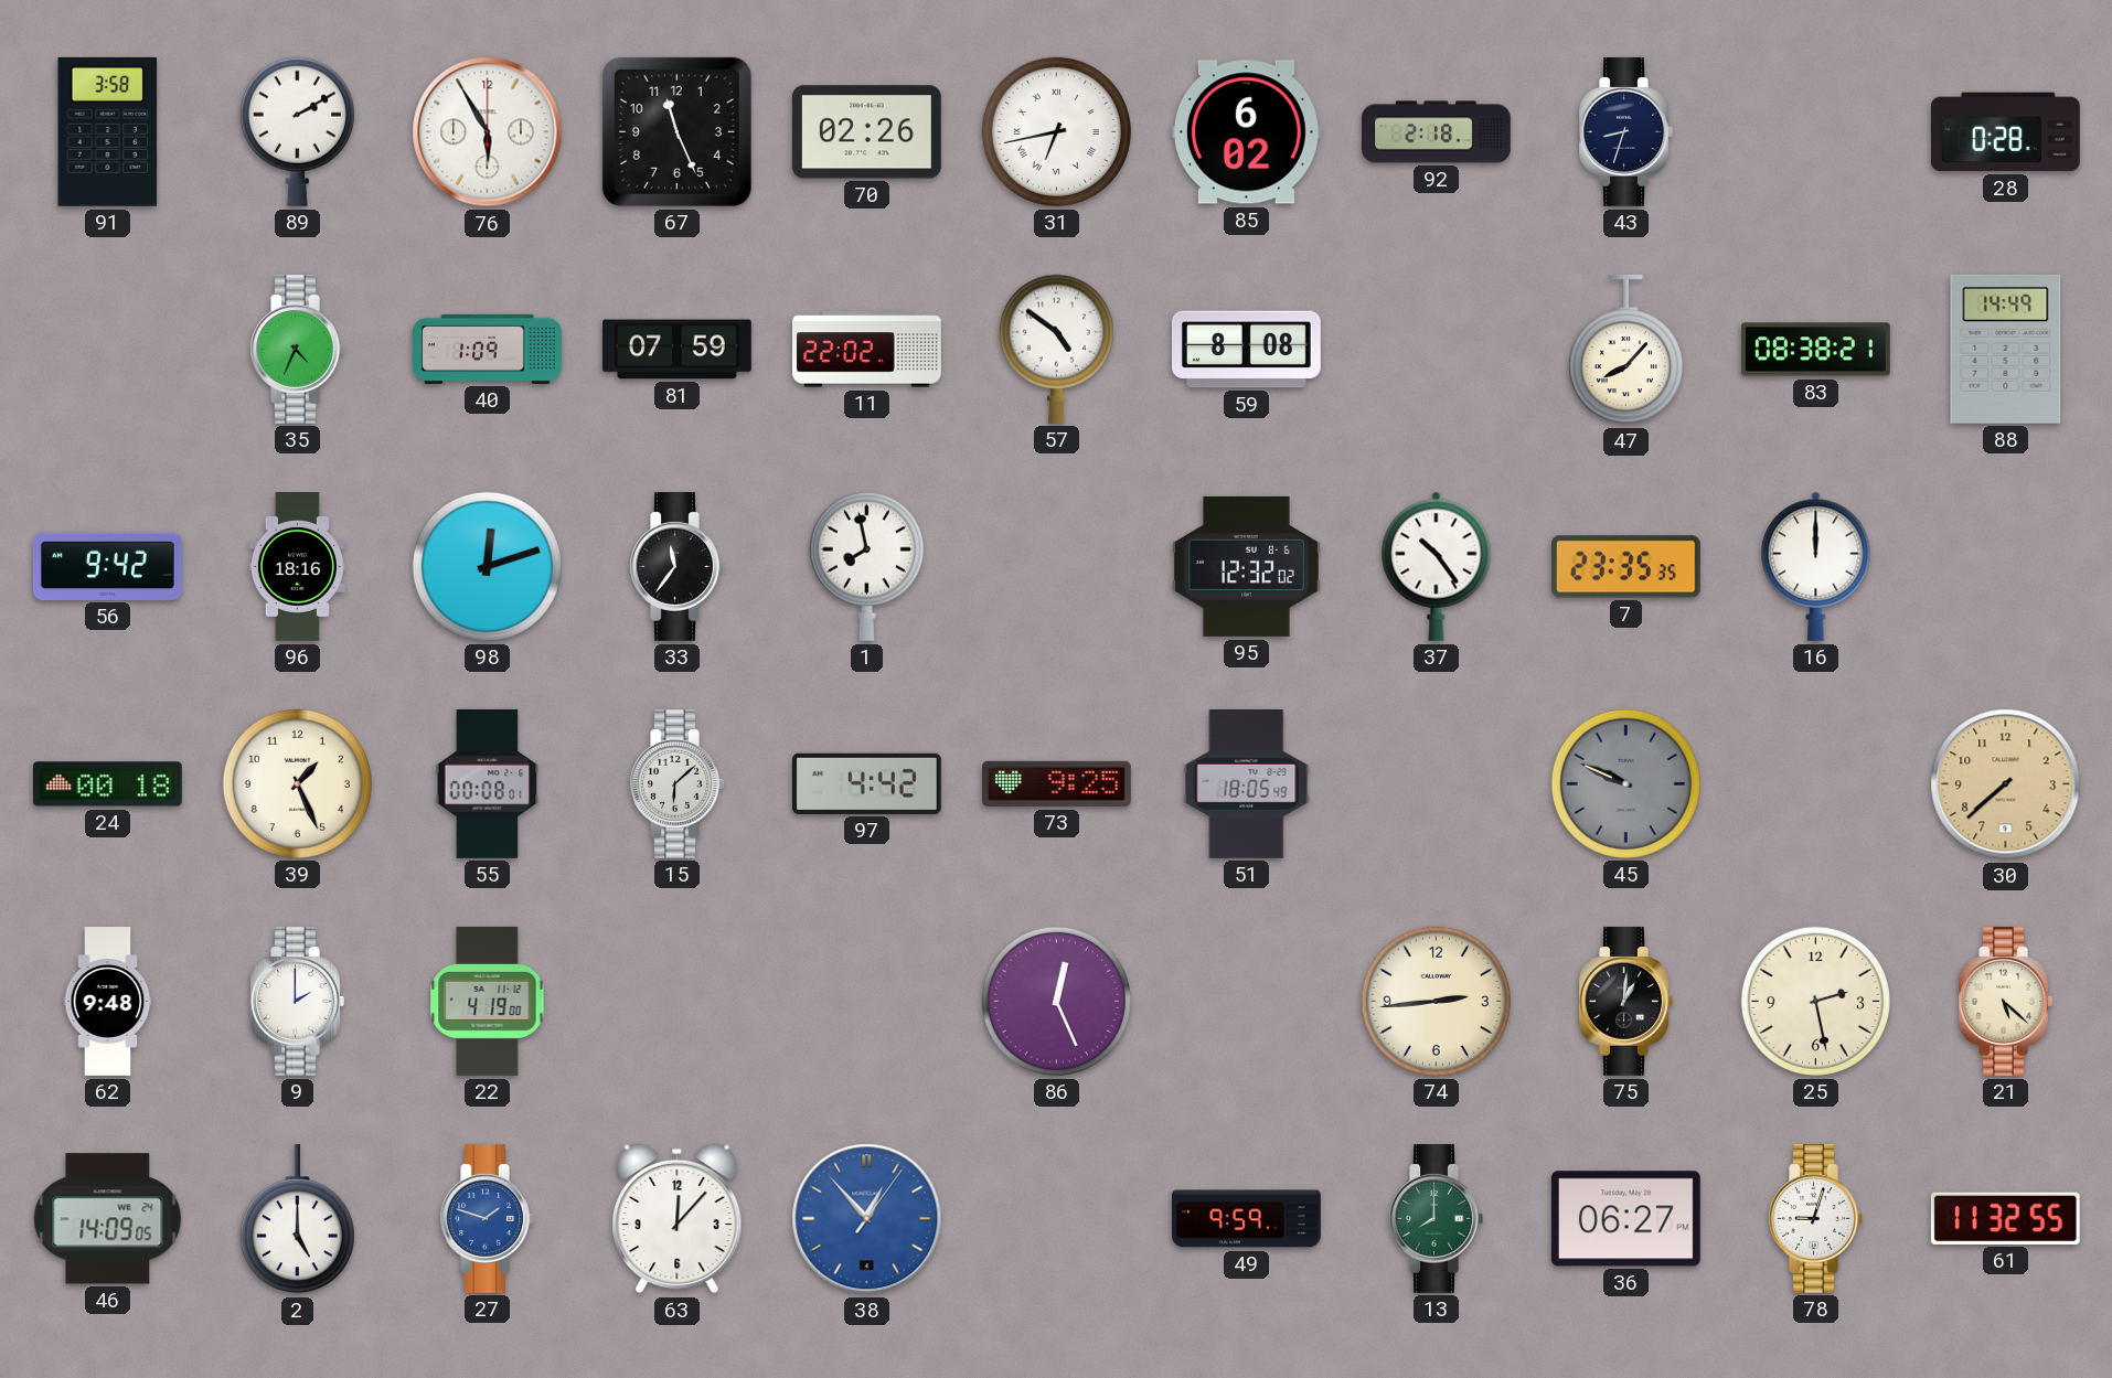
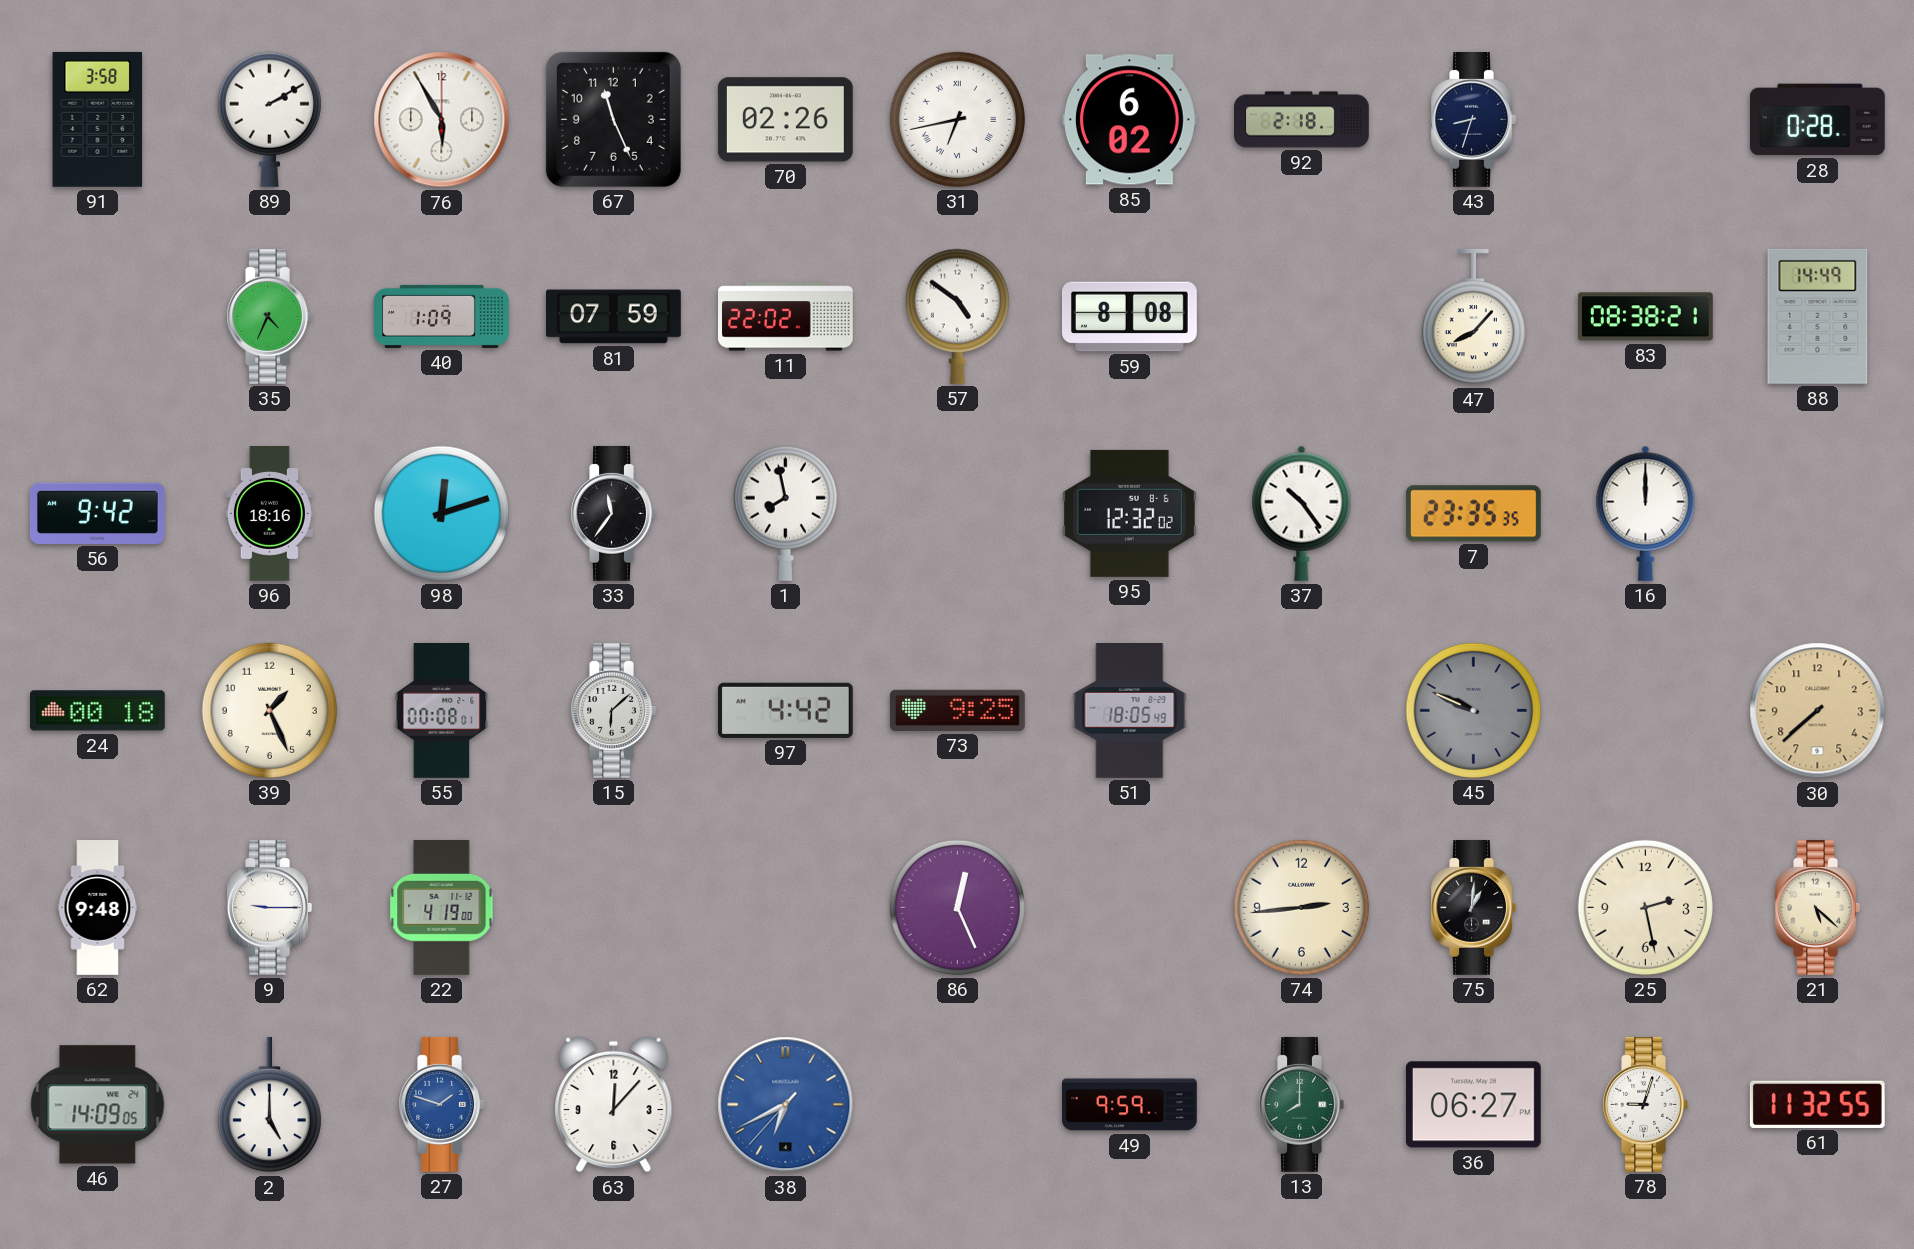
9: 2:00 -> 9:15
38: 12:53 -> 6:40
